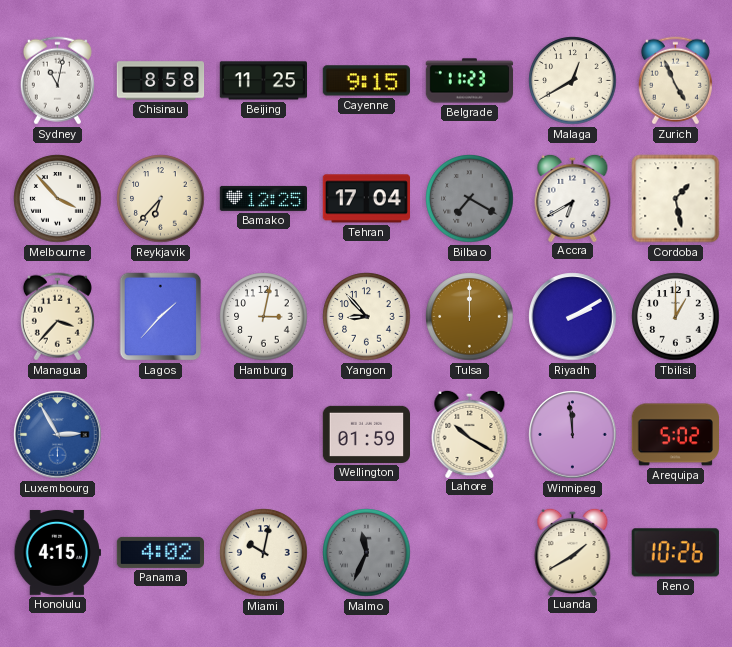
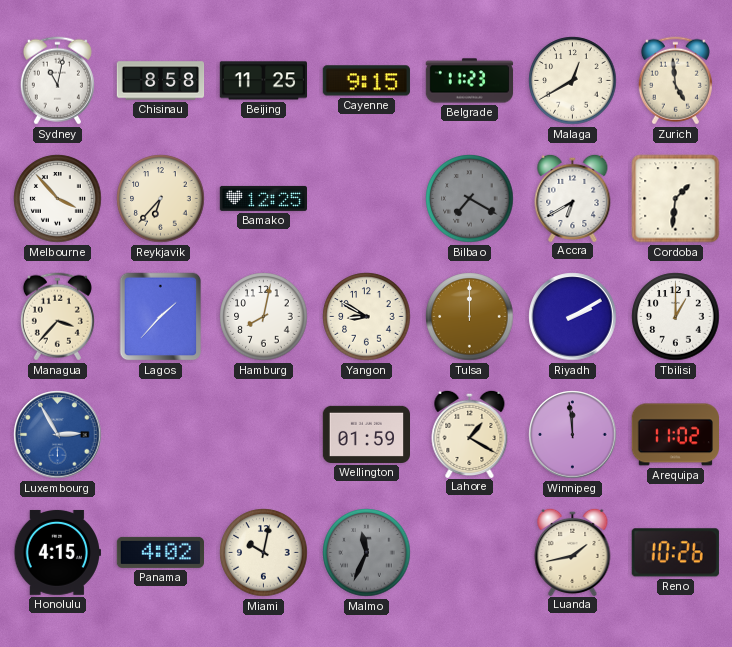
Zurich: 4:56 -> 4:59
Tehran: 17:04 -> none
Cordoba: 1:28 -> 1:31
Hamburg: 3:02 -> 8:02
Yangon: 8:53 -> 8:50
Lahore: 10:20 -> 1:20
Arequipa: 5:02 -> 11:02
Luanda: 1:40 -> 1:43
